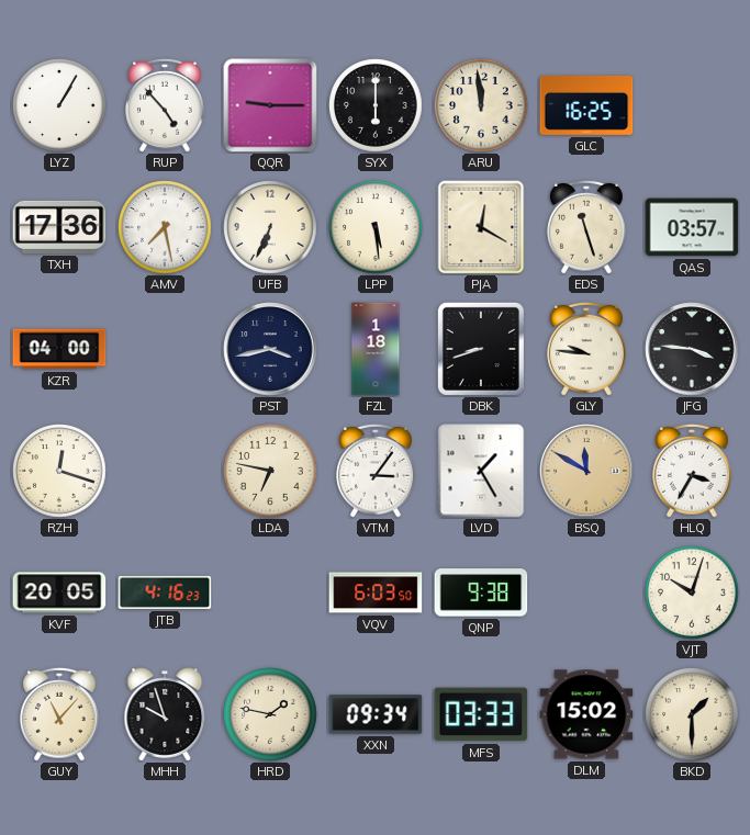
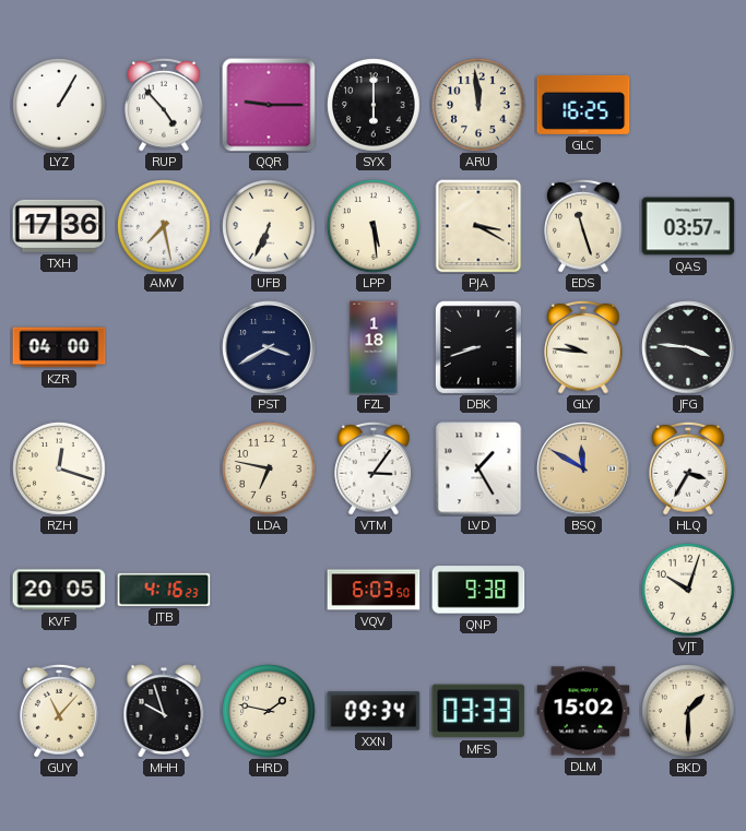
PJA: 12:20 -> 3:20
PST: 3:43 -> 3:40
